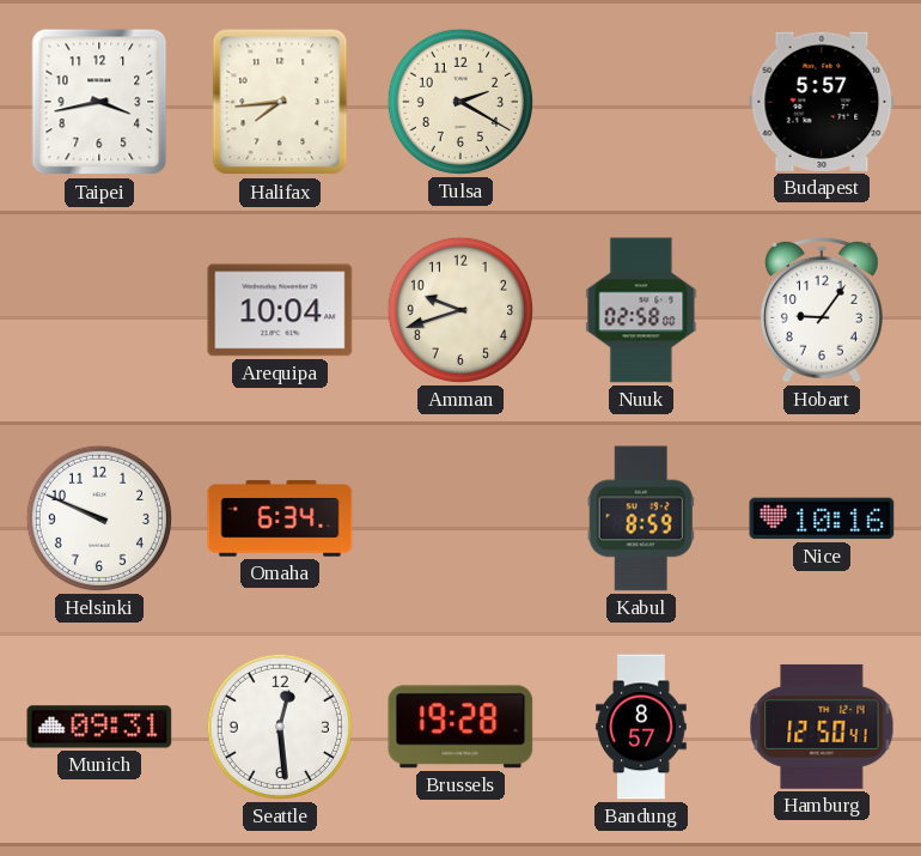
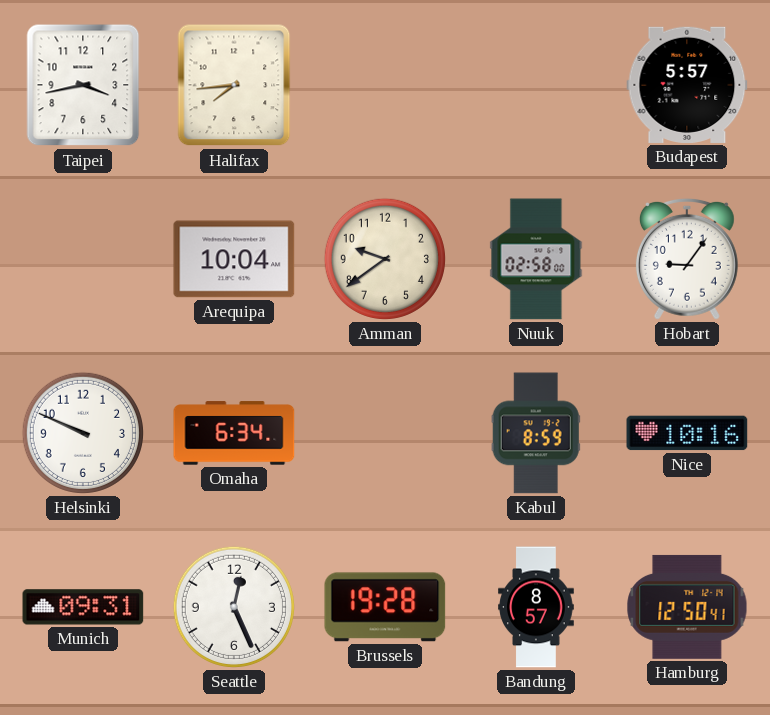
Tulsa: 2:20 -> none
Amman: 9:42 -> 9:39
Seattle: 12:29 -> 12:26
